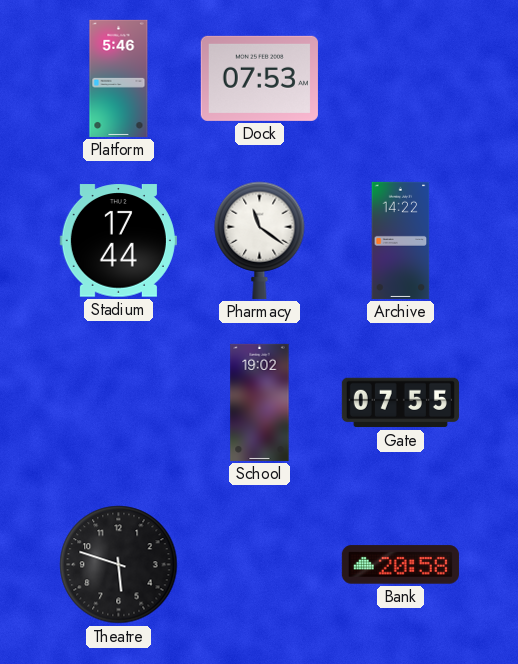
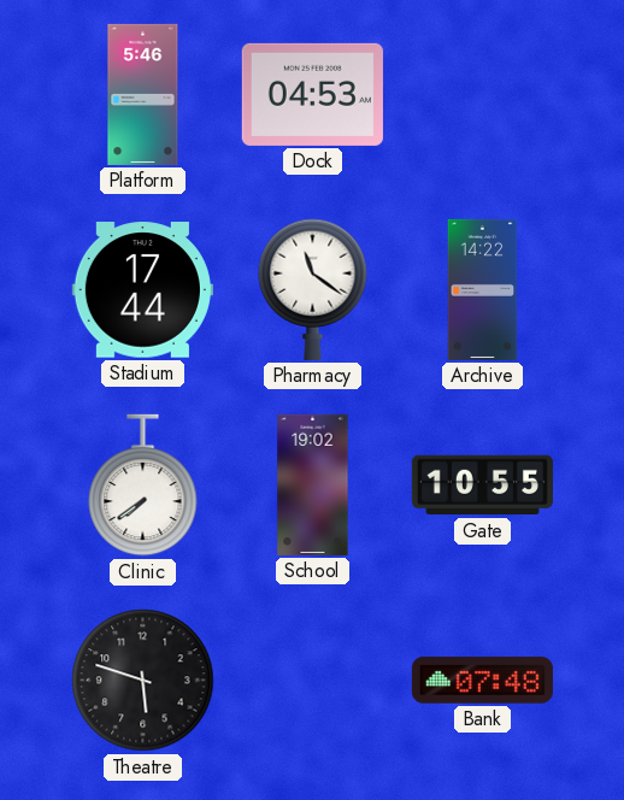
Dock: 07:53 -> 04:53
Clinic: none -> 7:39
Gate: 07:55 -> 10:55
Bank: 20:58 -> 07:48
